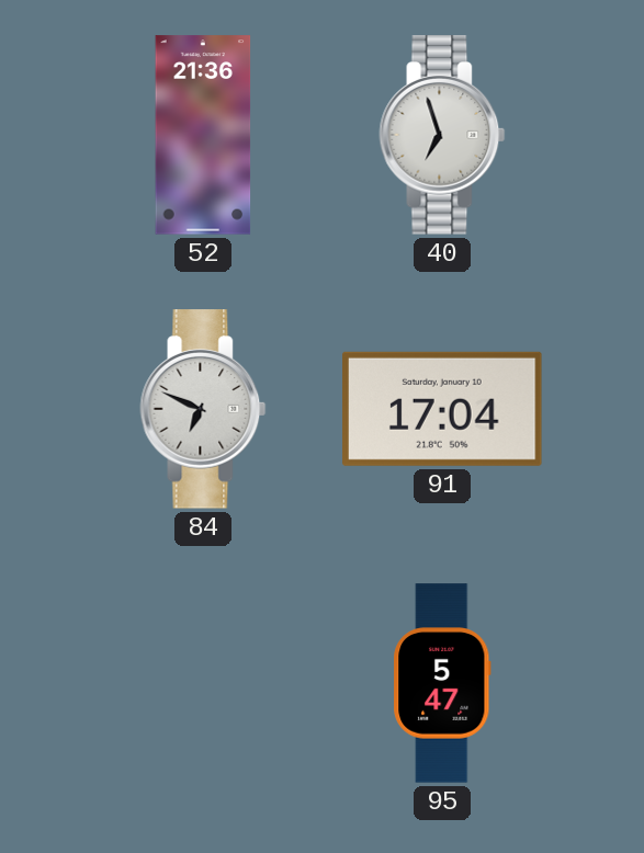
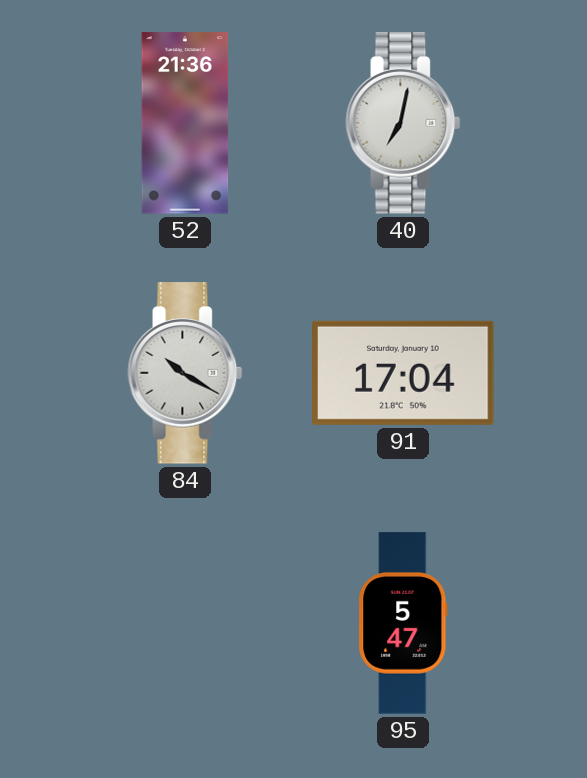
40: 6:57 -> 7:02
84: 6:49 -> 10:20
